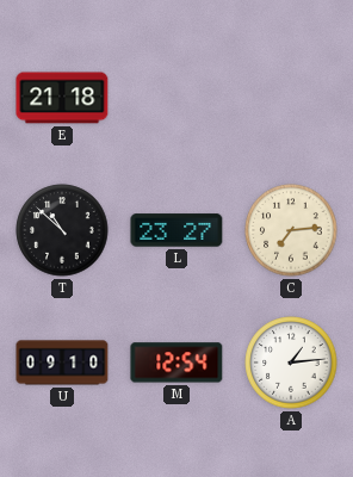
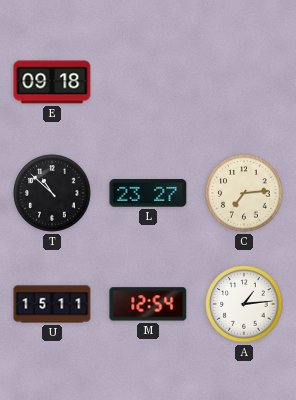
E: 21:18 -> 09:18
U: 09:10 -> 15:11
